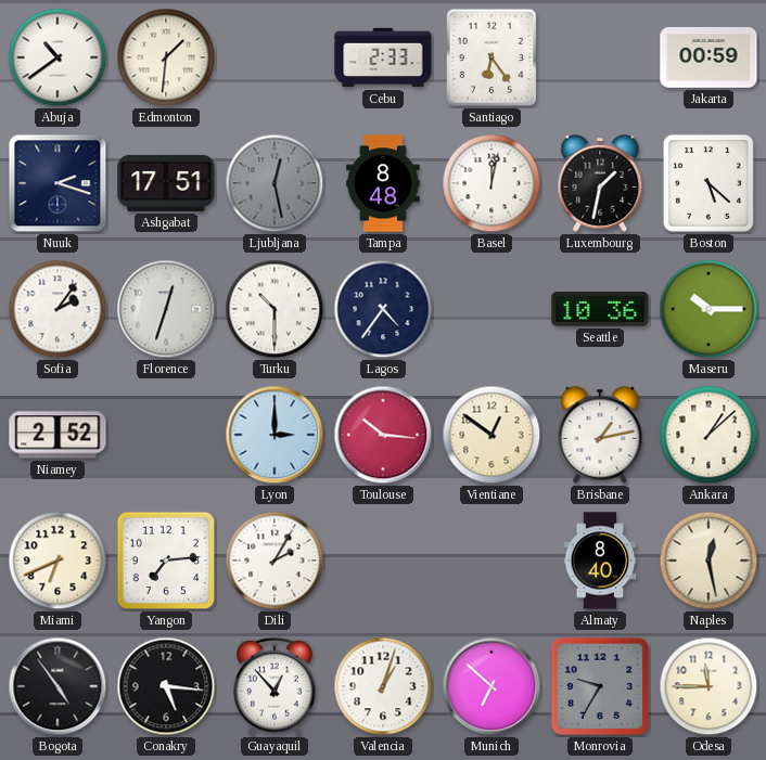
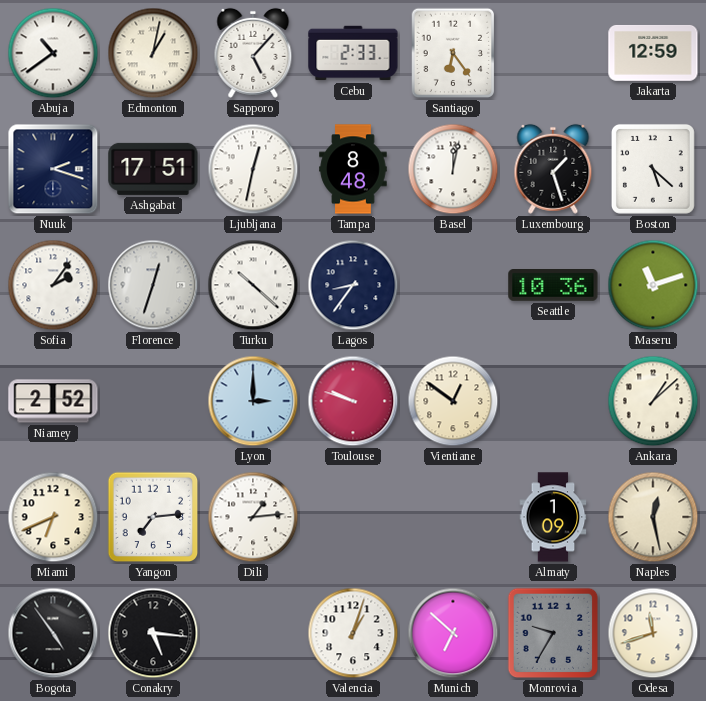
Edmonton: 1:31 -> 1:02
Sapporo: none -> 5:07
Jakarta: 00:59 -> 12:59
Ljubljana: 12:28 -> 12:32
Ljubljana dial: grey -> white
Luxembourg: 1:32 -> 1:27
Turku: 10:30 -> 10:22
Lagos: 4:36 -> 8:36
Maseru: 10:15 -> 11:12
Toulouse: 10:16 -> 9:48
Brisbane: 1:13 -> none
Dili: 2:05 -> 1:14
Almaty: 8:40 -> 1:09
Guayaquil: 12:53 -> none
Odesa: 11:45 -> 11:42
